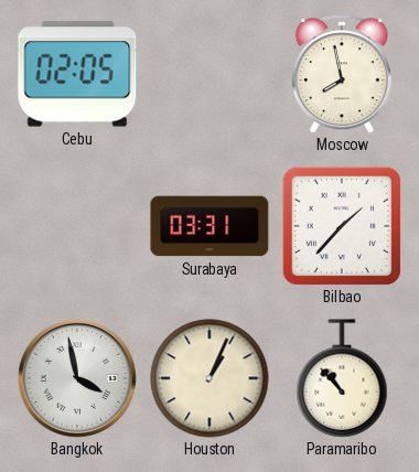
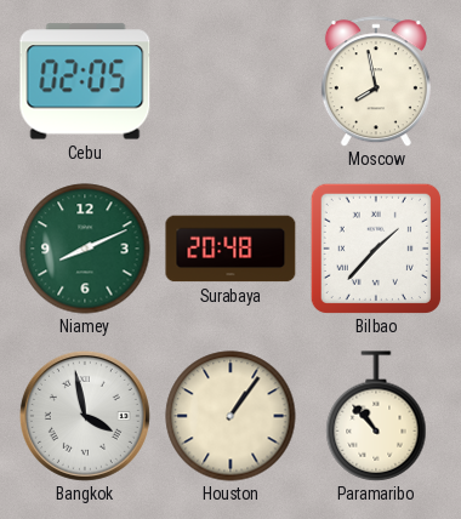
Niamey: none -> 8:11
Surabaya: 03:31 -> 20:48
Houston: 1:04 -> 1:06
